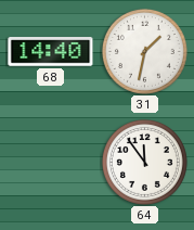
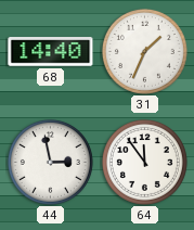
31: 1:32 -> 1:34
44: none -> 2:58
